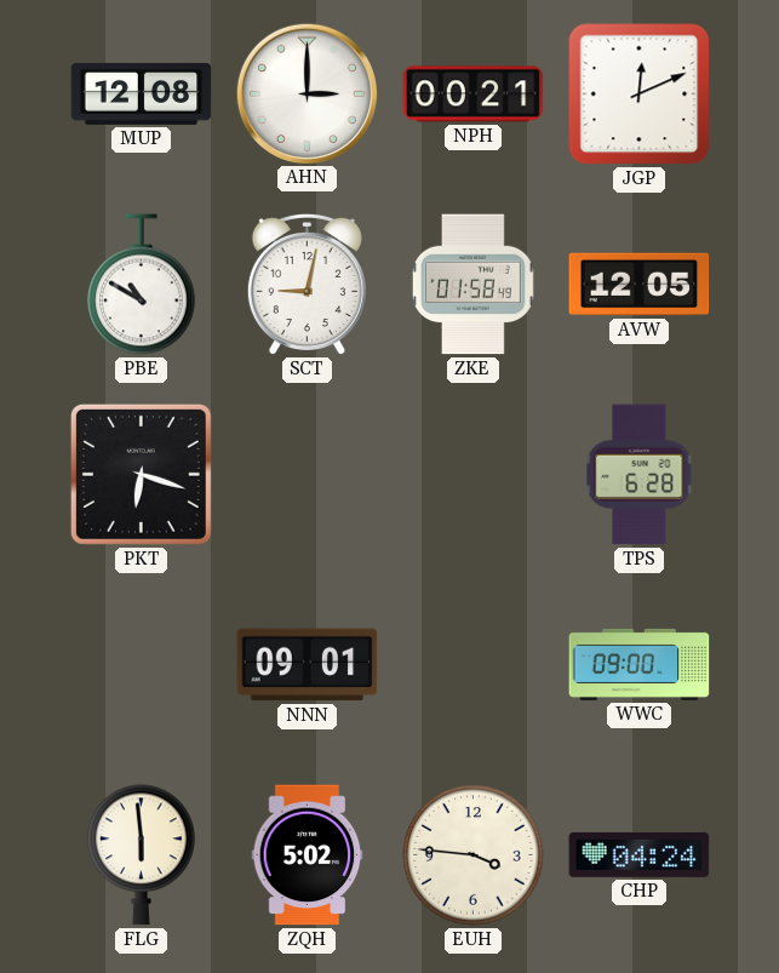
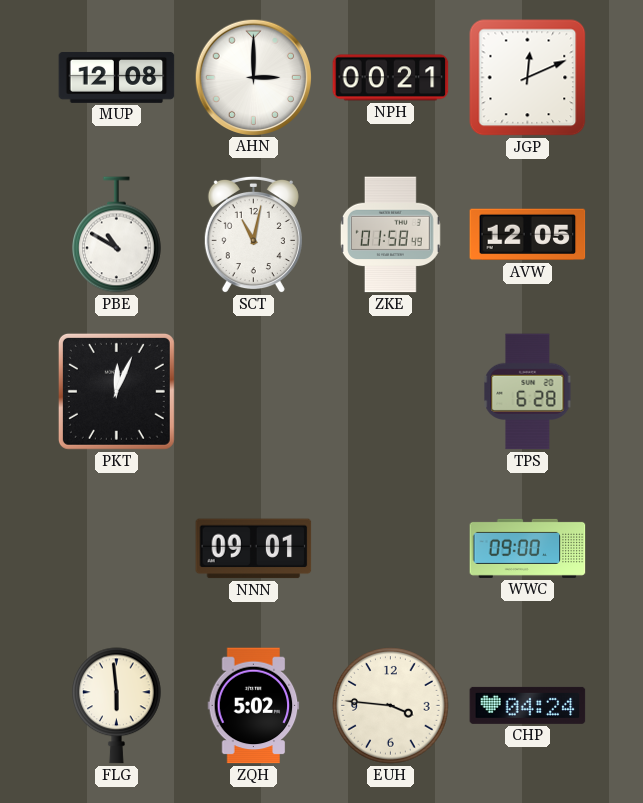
SCT: 9:02 -> 11:02
PKT: 6:18 -> 12:04
